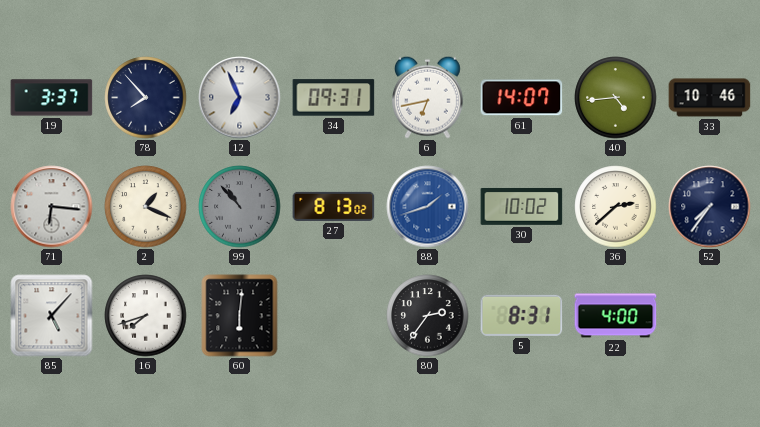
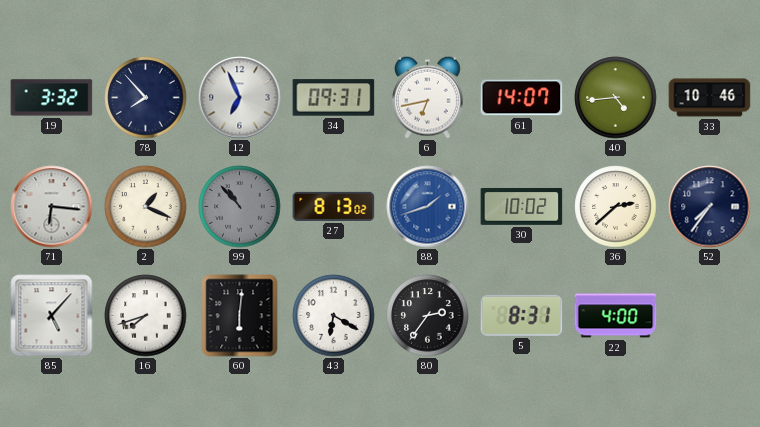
19: 3:37 -> 3:32
43: none -> 6:20
